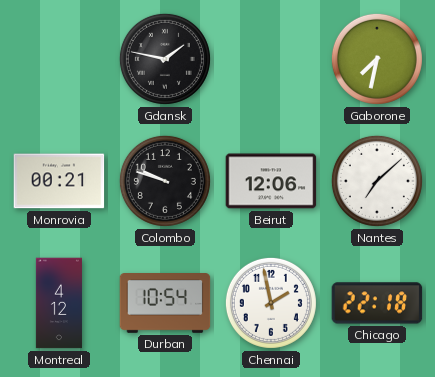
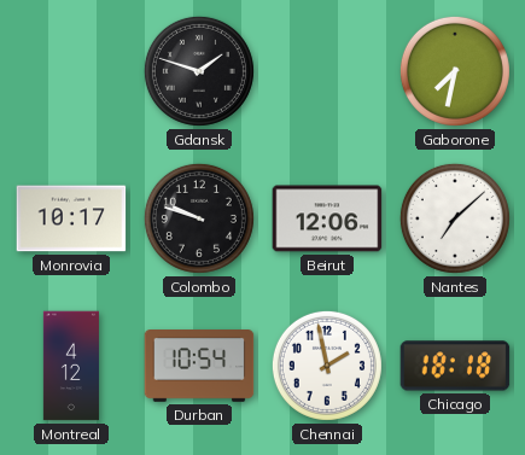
Gdansk: 1:47 -> 1:48
Monrovia: 00:21 -> 10:17
Chicago: 22:18 -> 18:18
